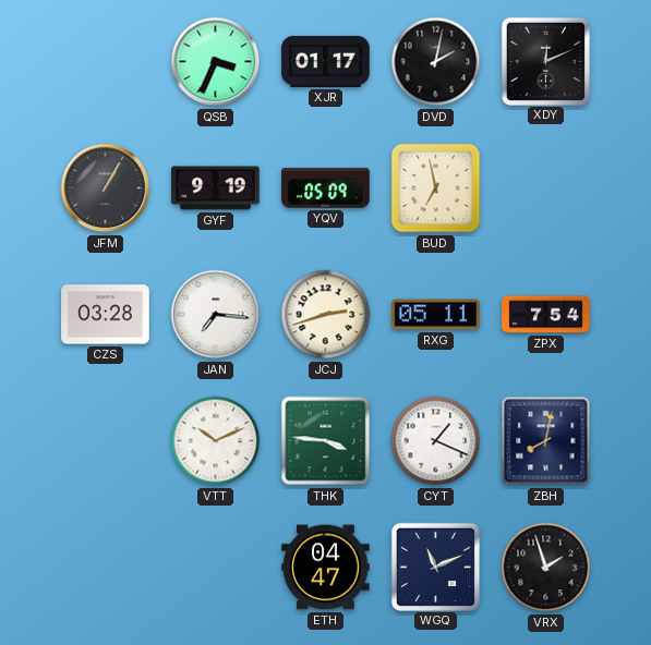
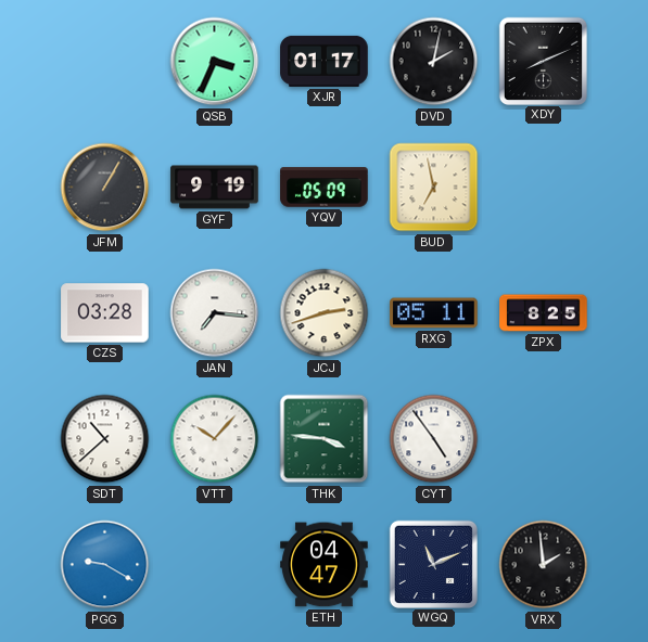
XDY: 12:11 -> 8:11
ZPX: 7:54 -> 8:25
SDT: none -> 10:38
VTT: 10:11 -> 10:07
CYT: 1:19 -> 4:54
ZBH: 8:02 -> none
PGG: none -> 9:20
VRX: 1:57 -> 1:59
